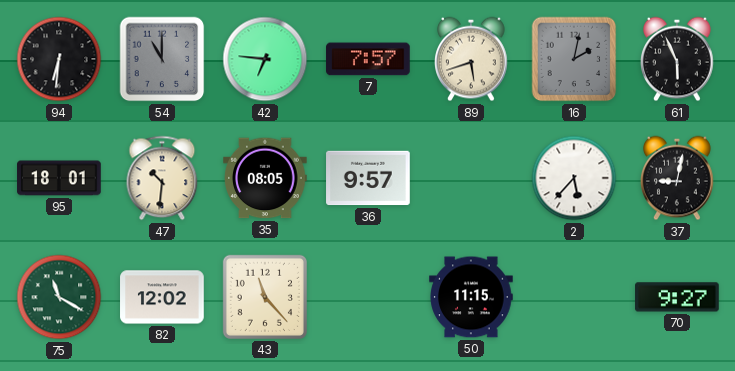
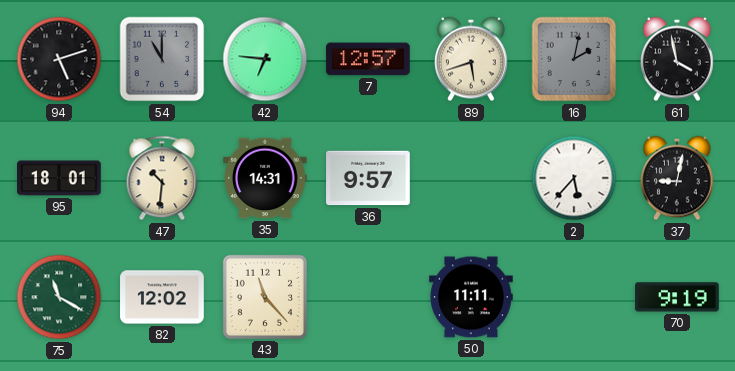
94: 6:31 -> 5:12
7: 7:57 -> 12:57
61: 5:56 -> 3:58
35: 08:05 -> 14:31
50: 11:15 -> 11:11
70: 9:27 -> 9:19
